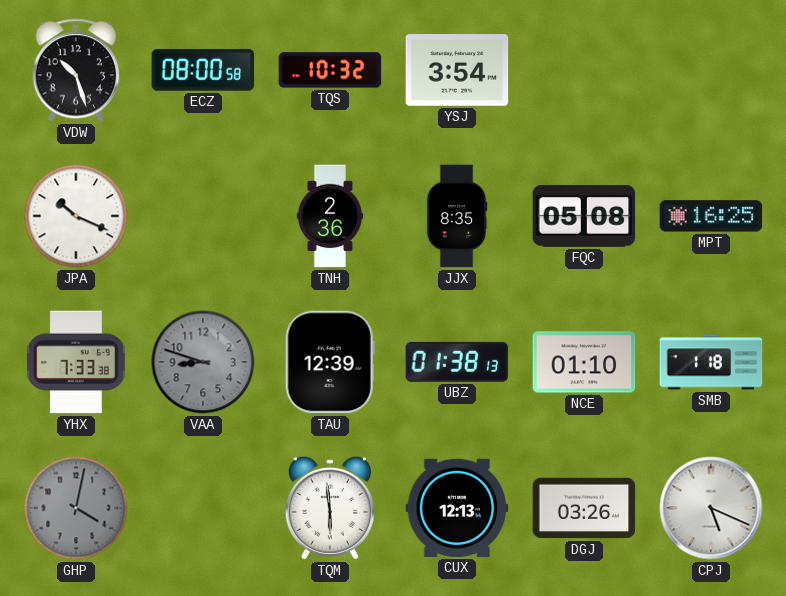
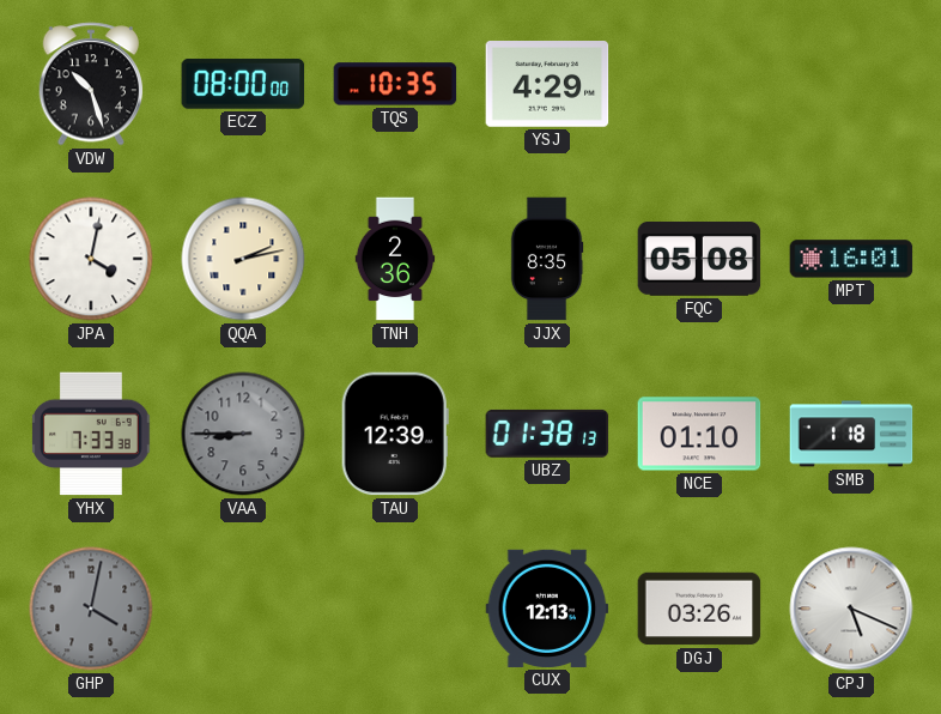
ECZ: 08:00:58 -> 08:00:00
TQS: 10:32 -> 10:35
YSJ: 3:54 -> 4:29
JPA: 10:19 -> 4:02
QQA: none -> 2:13
MPT: 16:25 -> 16:01
VAA: 8:48 -> 8:45
TQM: 5:59 -> none
